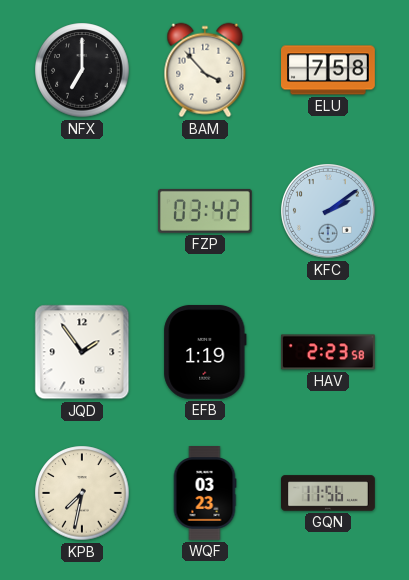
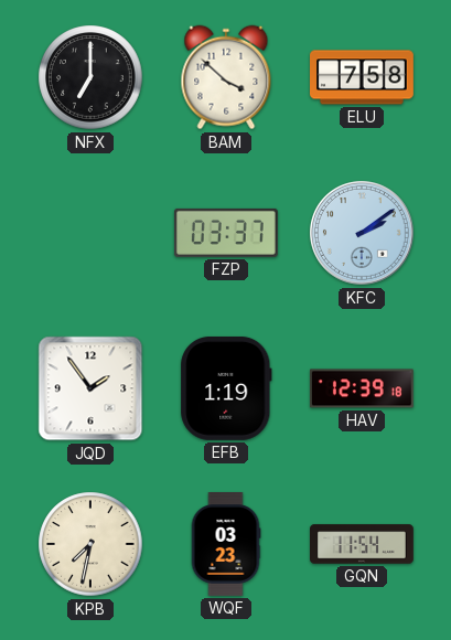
BAM: 3:53 -> 3:52
FZP: 03:42 -> 03:37
HAV: 2:23 -> 12:39
GQN: 11:56 -> 11:54
